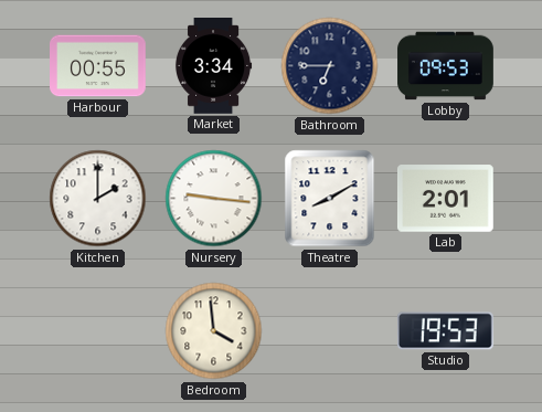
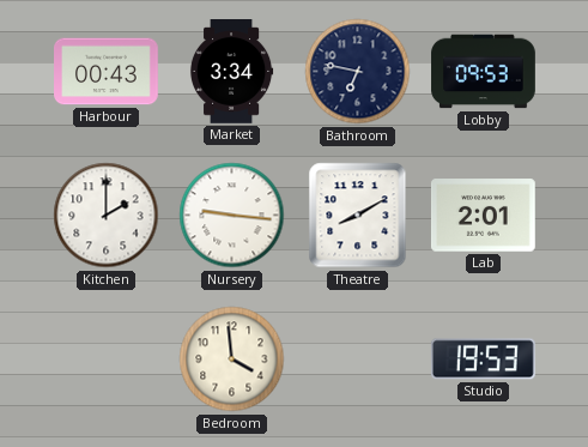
Harbour: 00:55 -> 00:43
Bathroom: 6:45 -> 6:47
